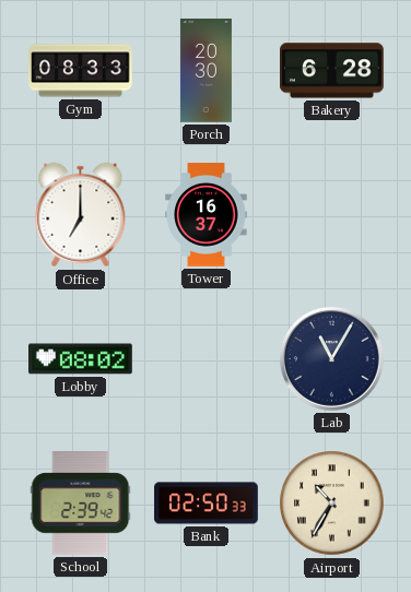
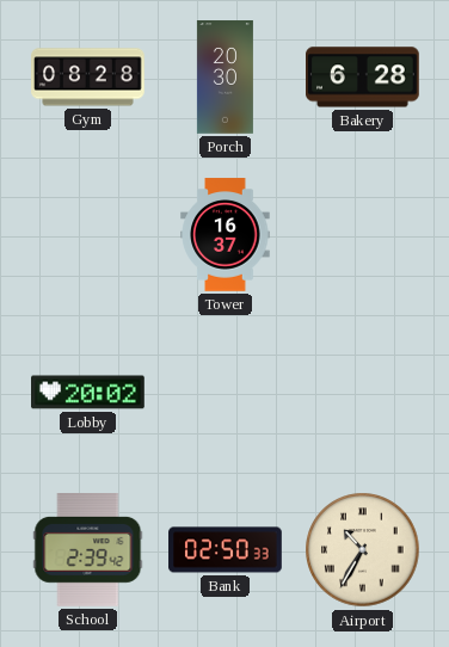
Gym: 08:33 -> 08:28
Office: 7:00 -> none
Lobby: 08:02 -> 20:02
Lab: 11:05 -> none
